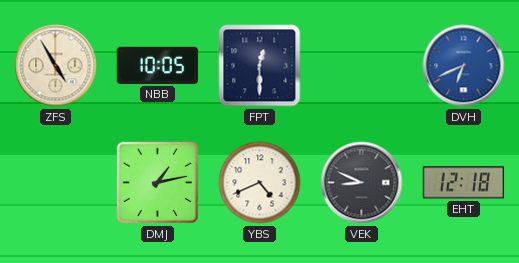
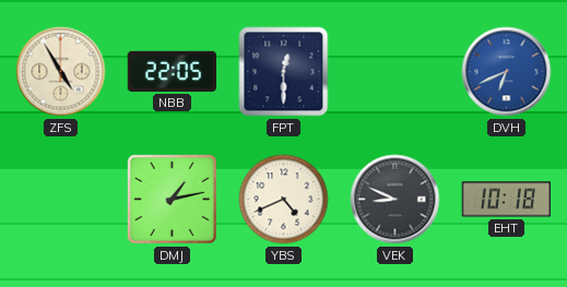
NBB: 10:05 -> 22:05
EHT: 12:18 -> 10:18
